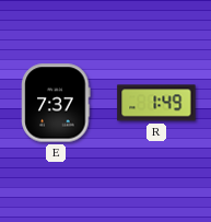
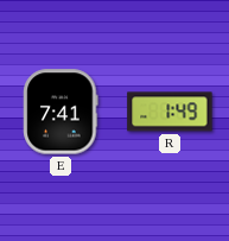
E: 7:37 -> 7:41
